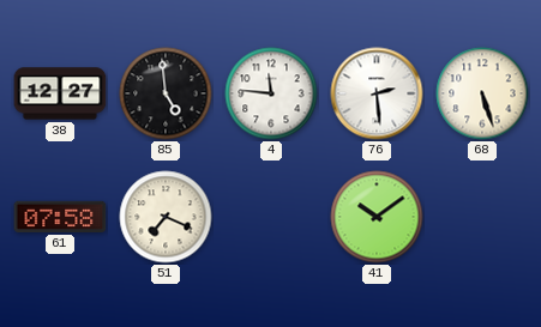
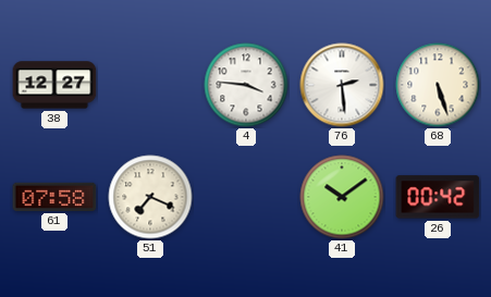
85: 4:59 -> none
4: 11:46 -> 3:46
26: none -> 00:42
